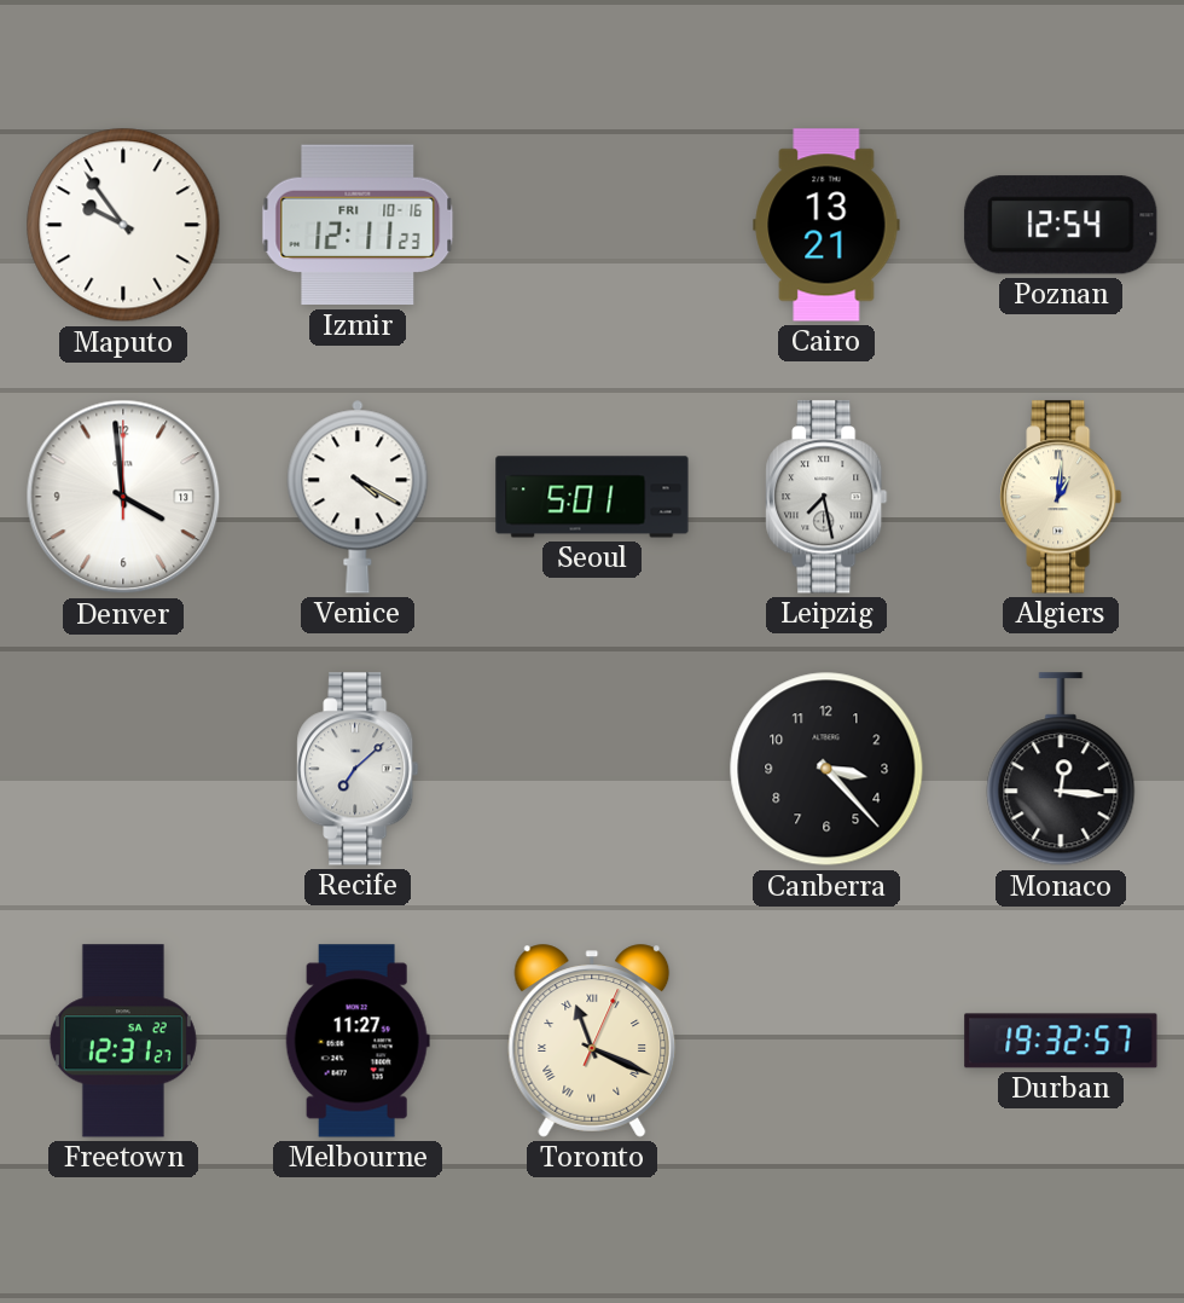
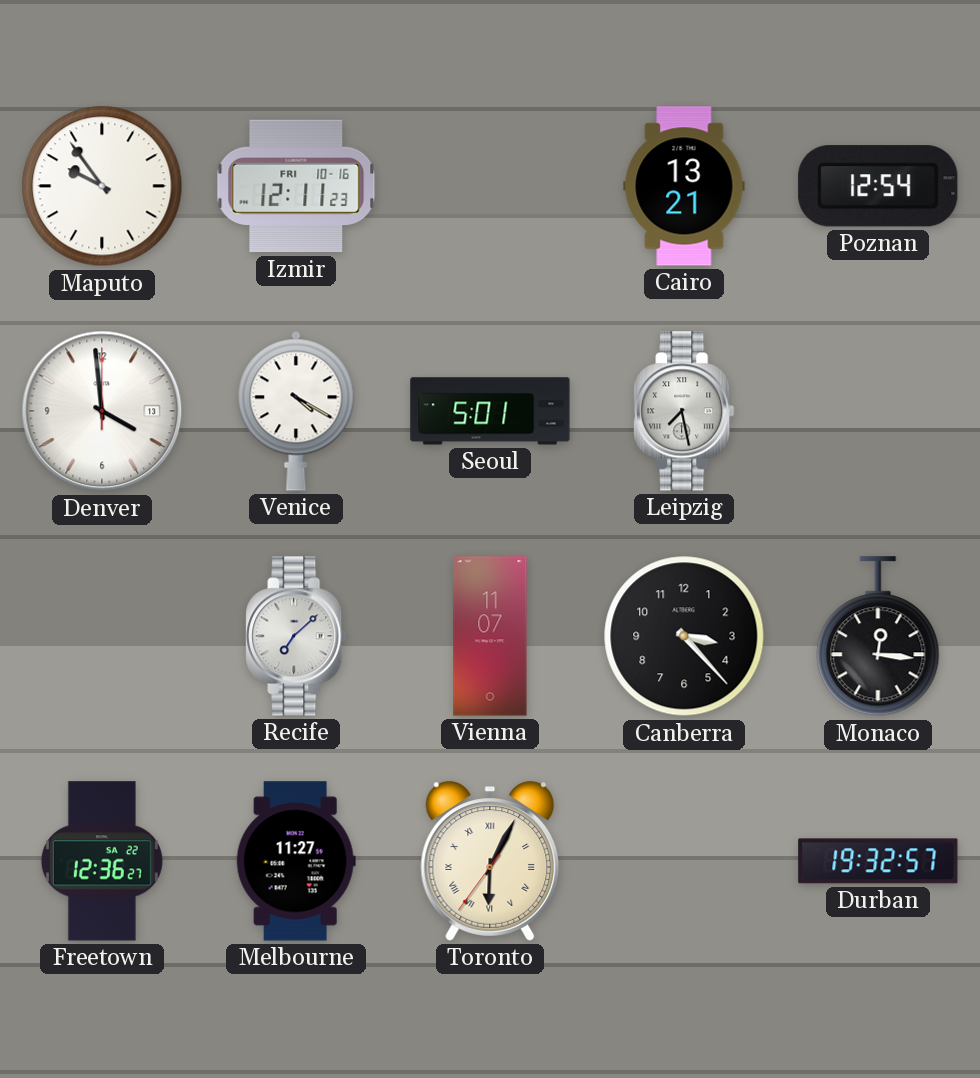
Algiers: 1:01 -> none
Vienna: none -> 11:07
Freetown: 12:31 -> 12:36
Toronto: 11:19 -> 6:04
